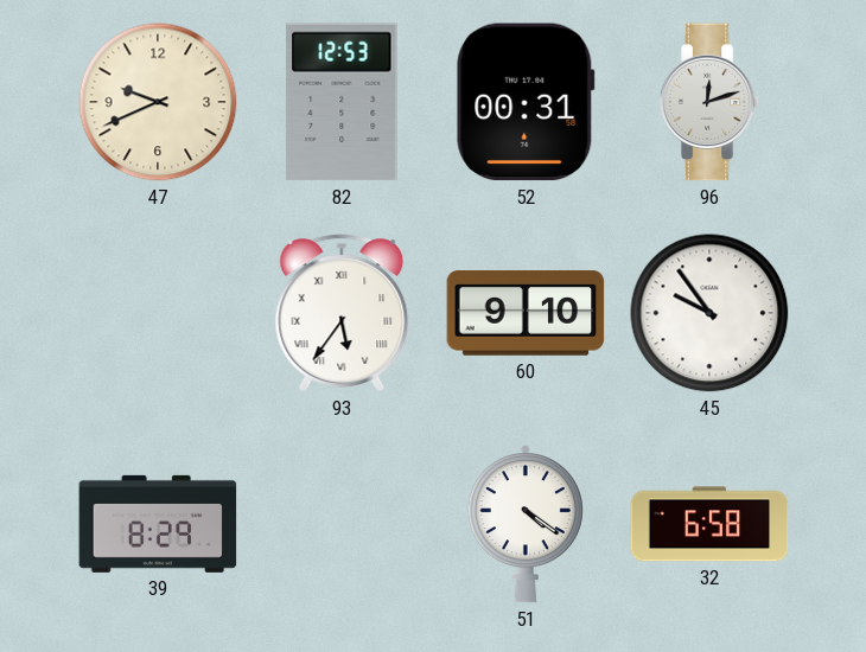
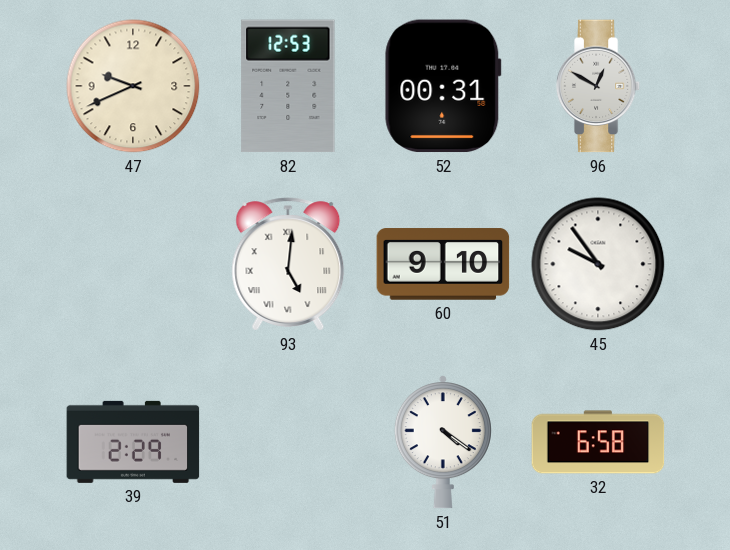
96: 12:12 -> 12:50
93: 5:36 -> 5:01
39: 8:29 -> 2:29
